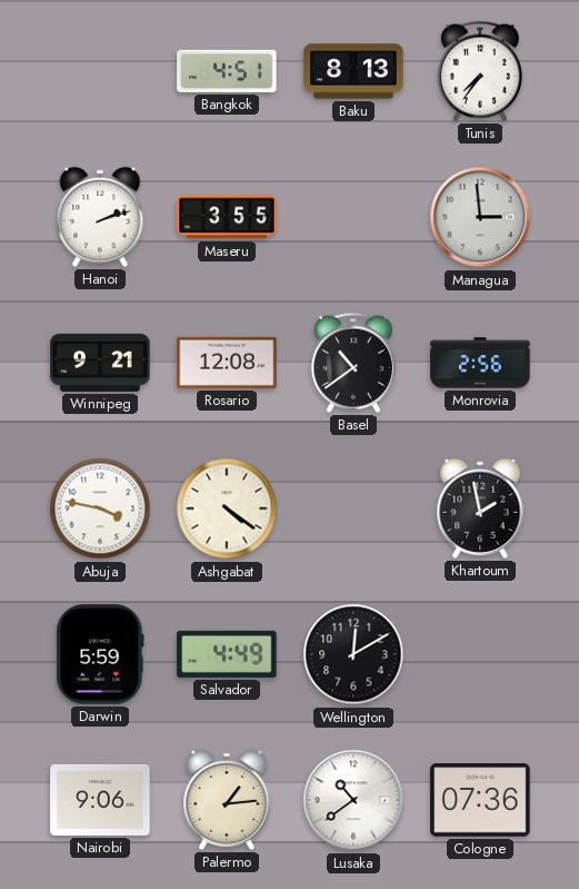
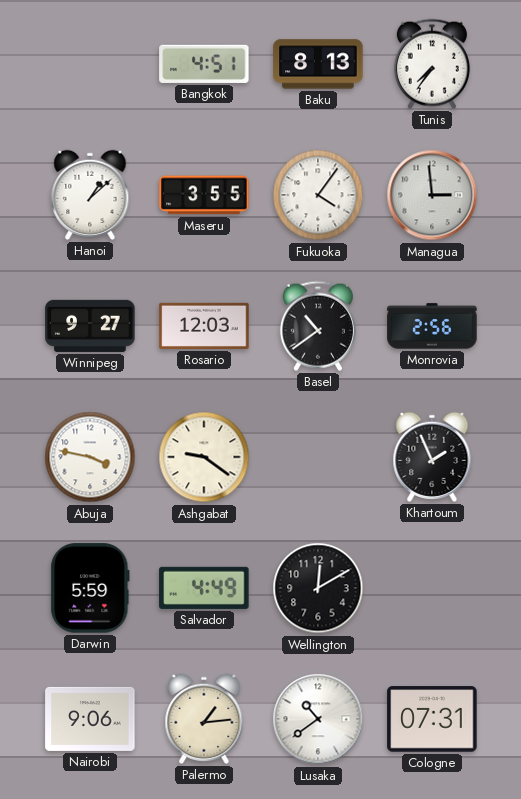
Hanoi: 2:12 -> 1:08
Fukuoka: none -> 4:06
Winnipeg: 9:21 -> 9:27
Rosario: 12:08 -> 12:03
Ashgabat: 4:21 -> 9:21
Khartoum: 1:58 -> 1:56
Cologne: 07:36 -> 07:31
